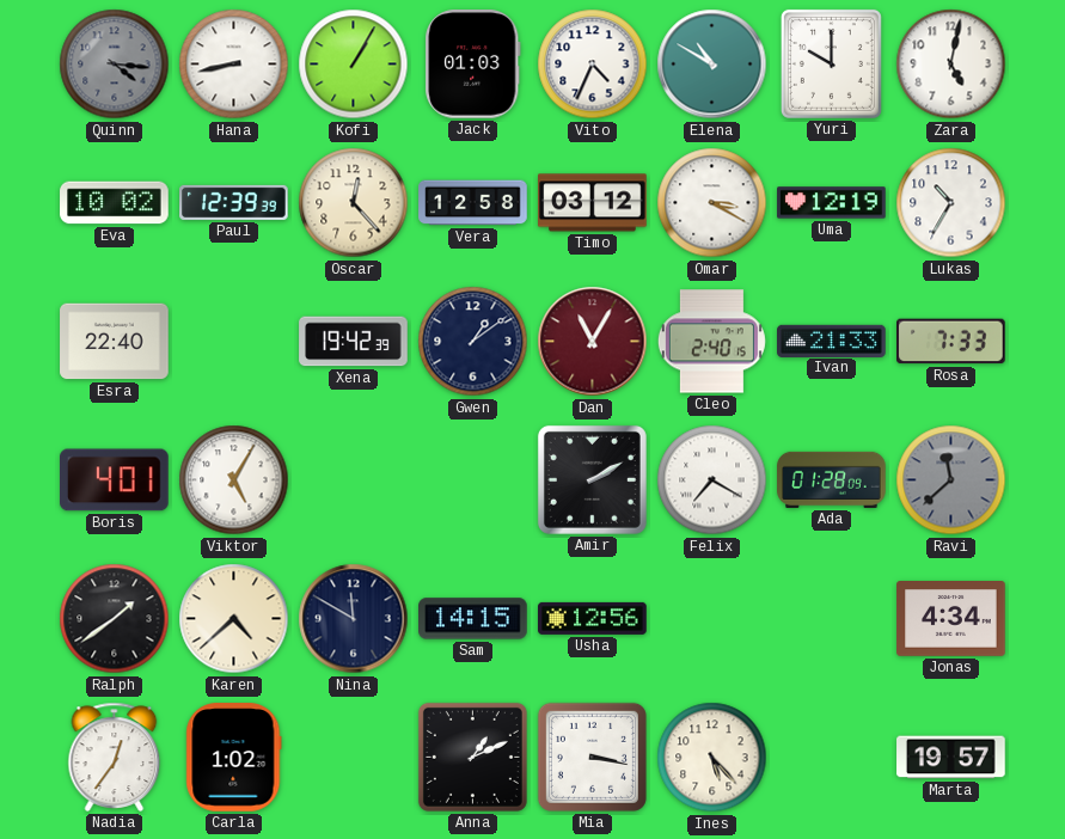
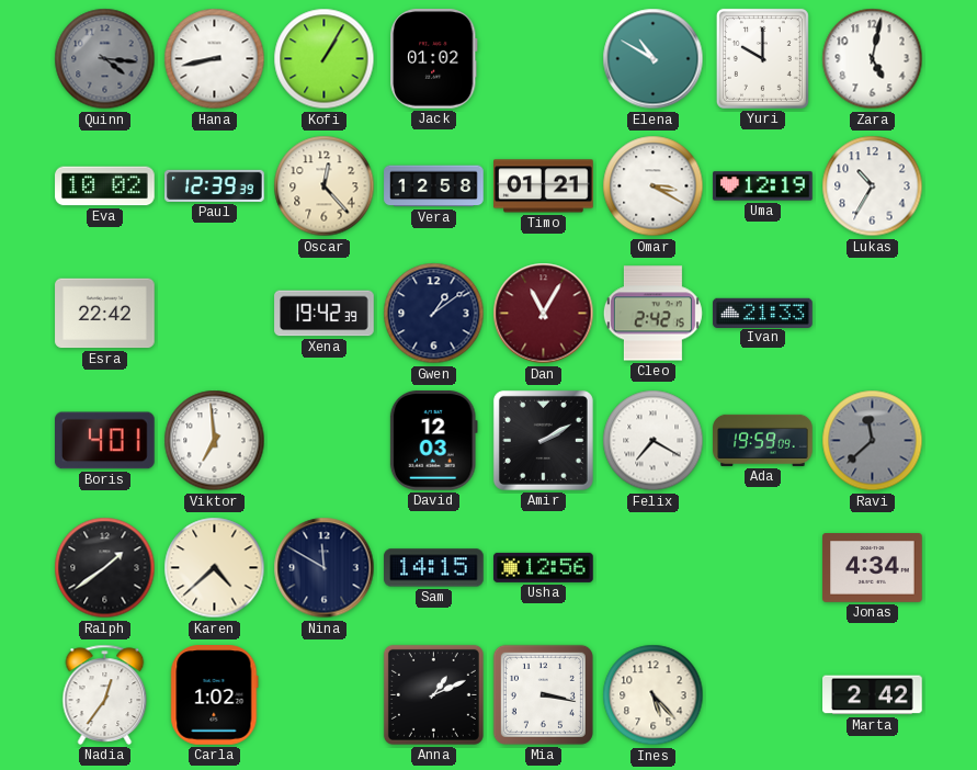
Jack: 01:03 -> 01:02
Vito: 4:34 -> none
Timo: 03:12 -> 01:21
Esra: 22:40 -> 22:42
Cleo: 2:40 -> 2:42
Rosa: 7:33 -> none
Viktor: 5:05 -> 6:59
David: none -> 12:03
Ada: 01:28 -> 19:59
Marta: 19:57 -> 2:42
